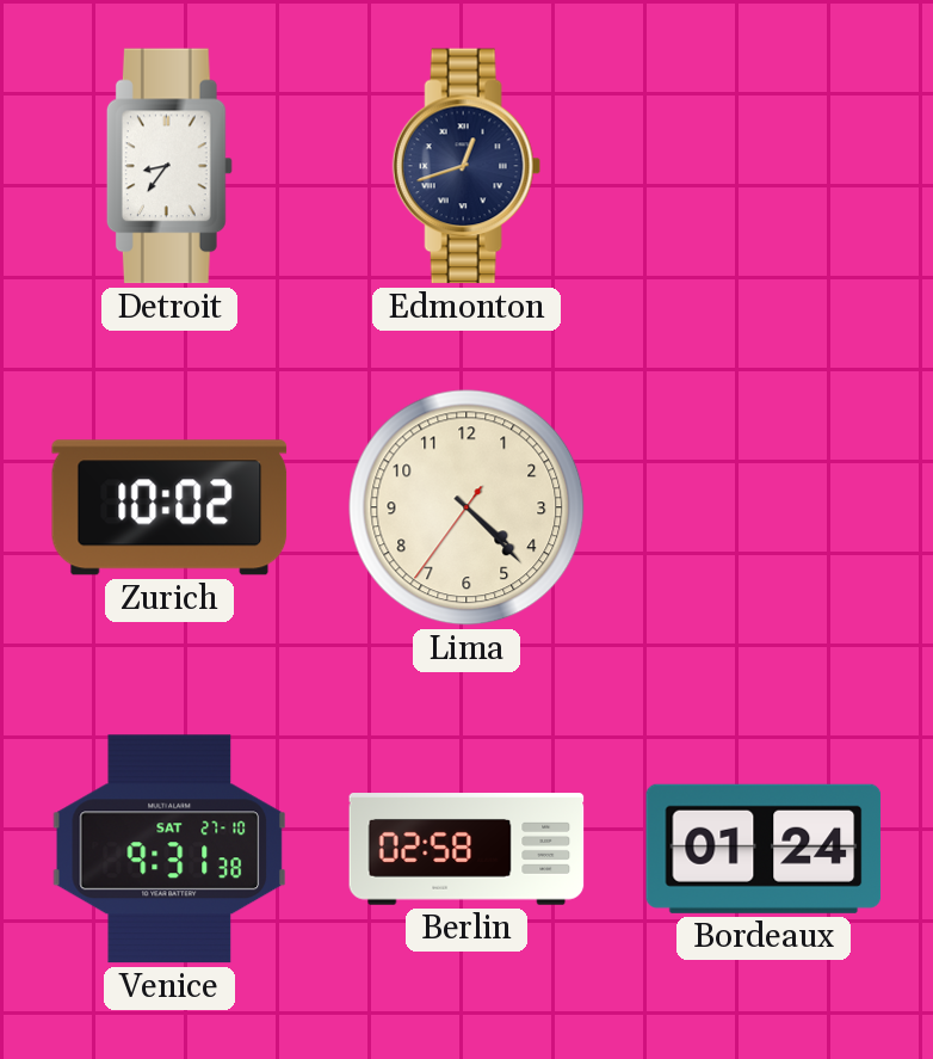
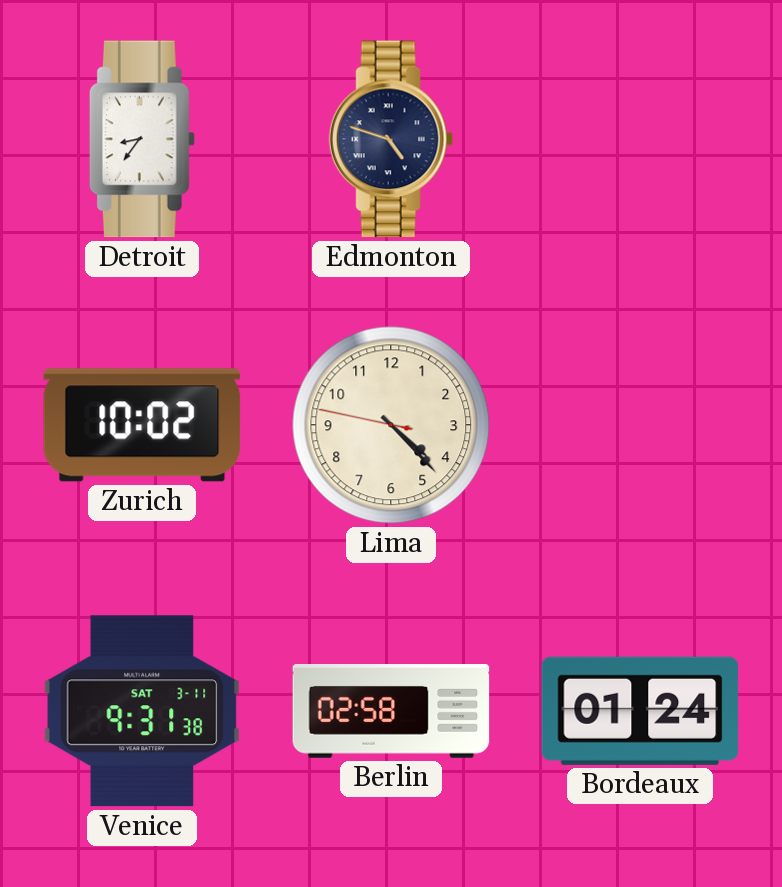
Edmonton: 12:42 -> 4:48
Lima: 4:22:36 -> 4:22:47
Venice date: SAT 27-10 -> SAT 3-11
